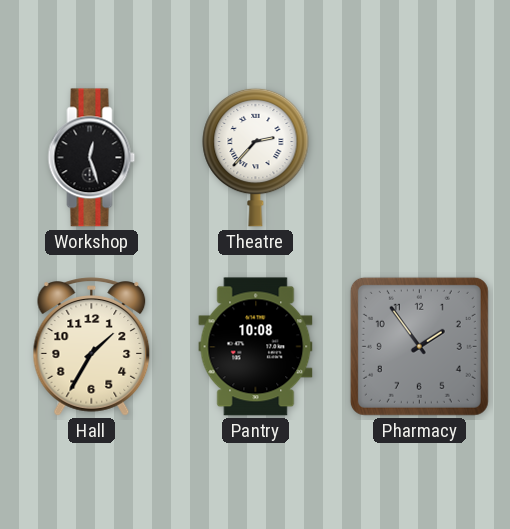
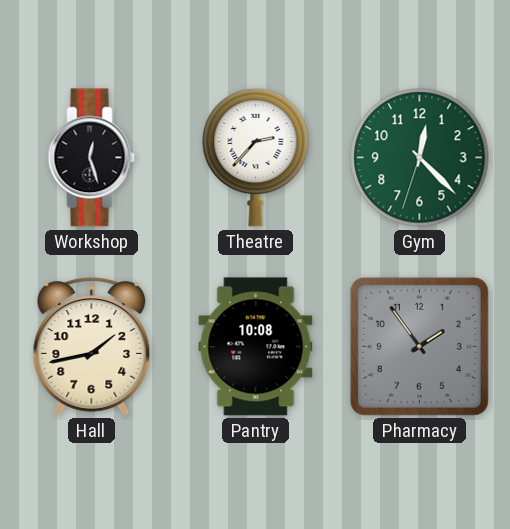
Gym: none -> 12:22
Hall: 1:35 -> 1:43
